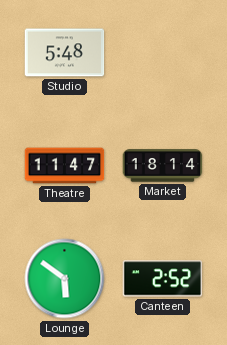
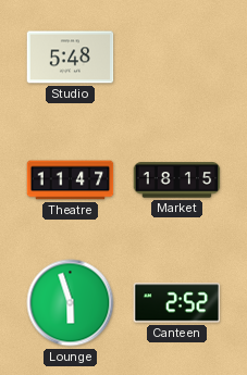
Market: 18:14 -> 18:15
Lounge: 5:51 -> 5:57
